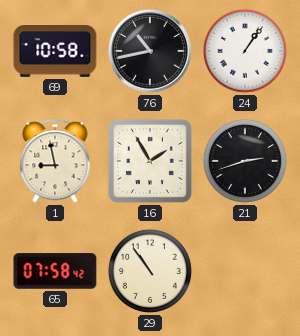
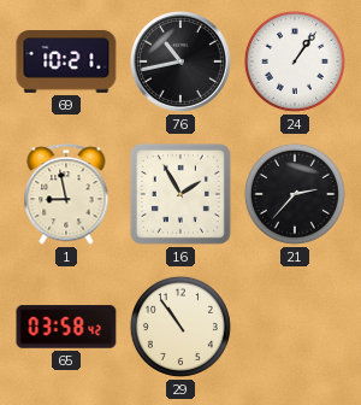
69: 10:58 -> 10:21
21: 2:42 -> 2:37
65: 07:58 -> 03:58
